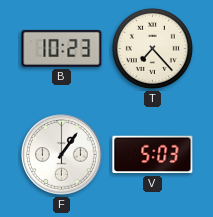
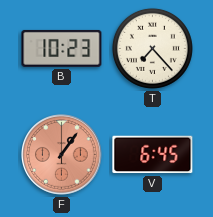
F dial: white -> salmon
V: 5:03 -> 6:45
